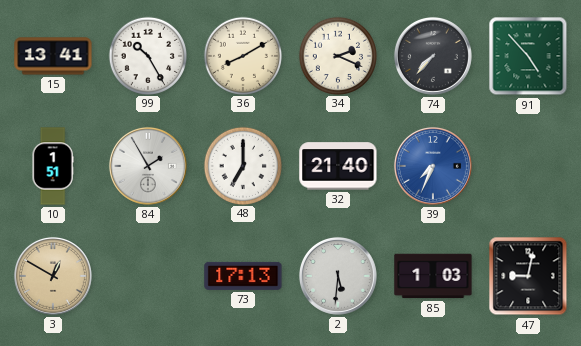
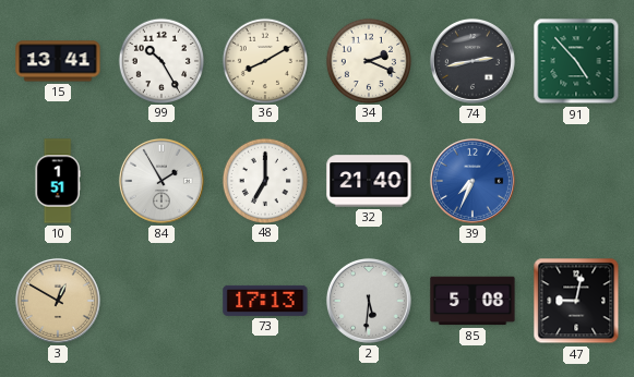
74: 7:37 -> 2:43
85: 1:03 -> 5:08
